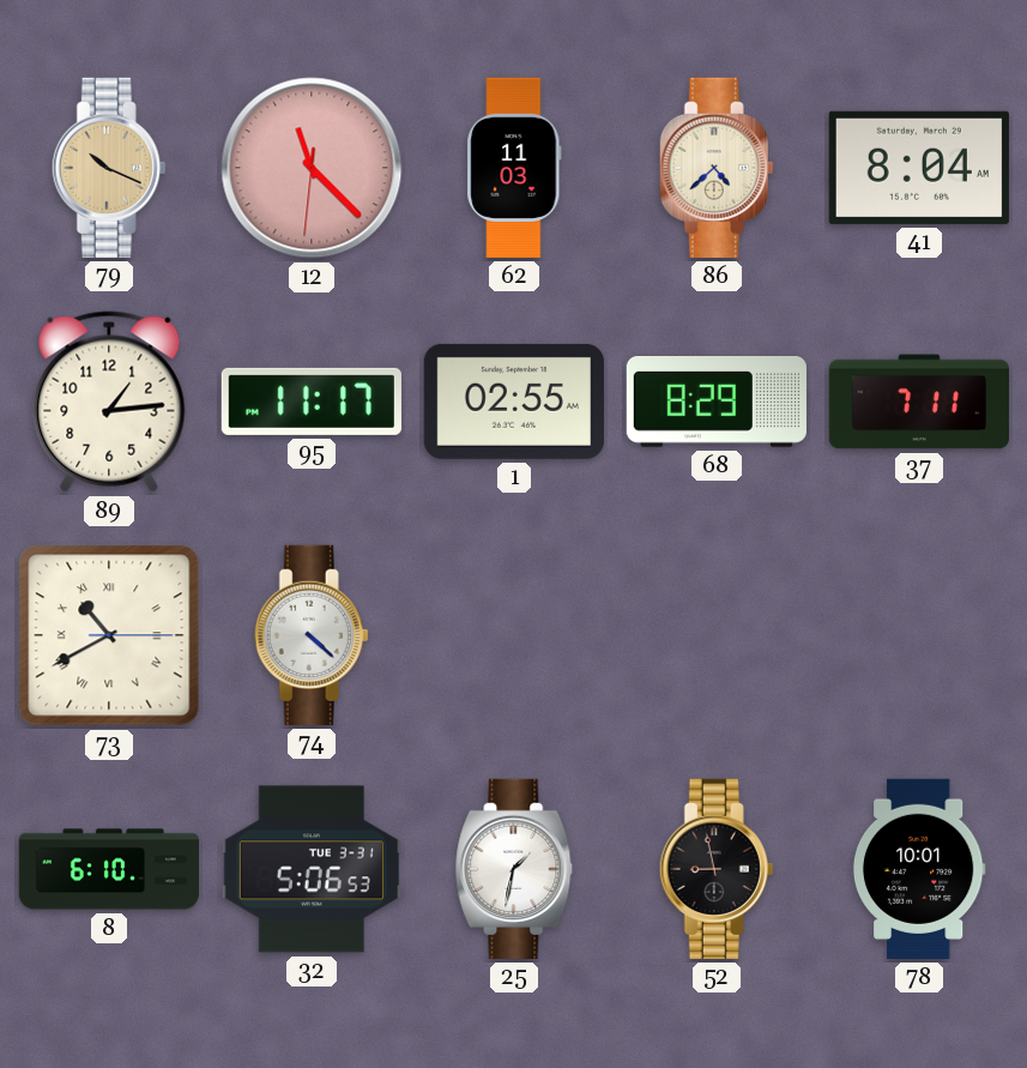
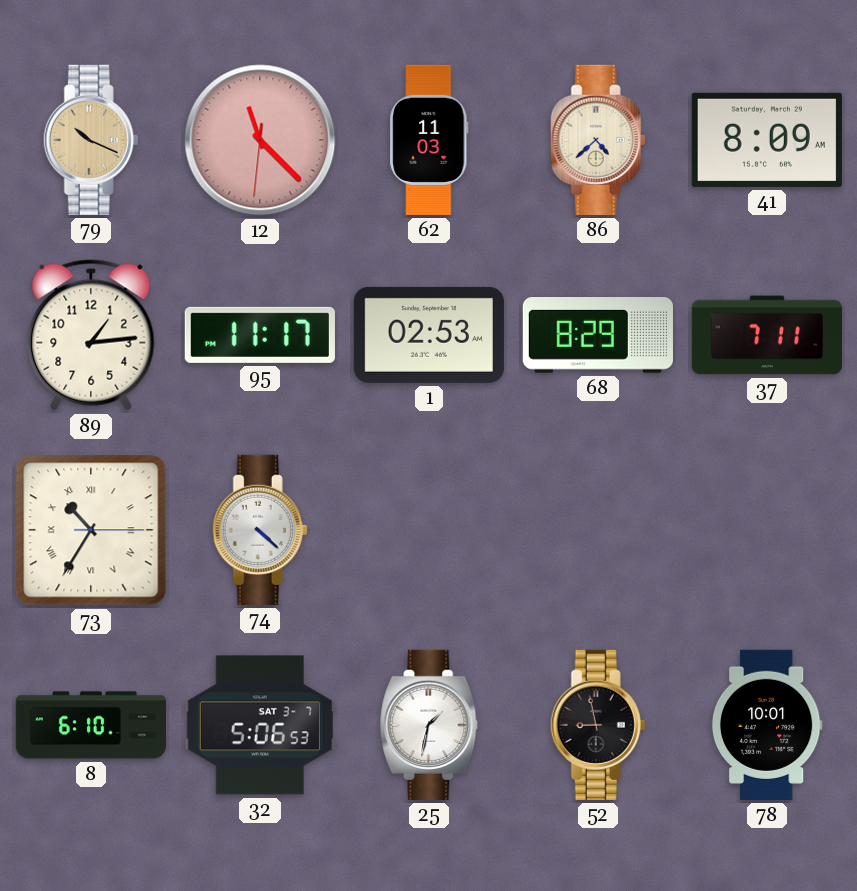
41: 8:04 -> 8:09
1: 02:55 -> 02:53
73: 10:40 -> 10:35
32 date: TUE 3-31 -> SAT 3-7
